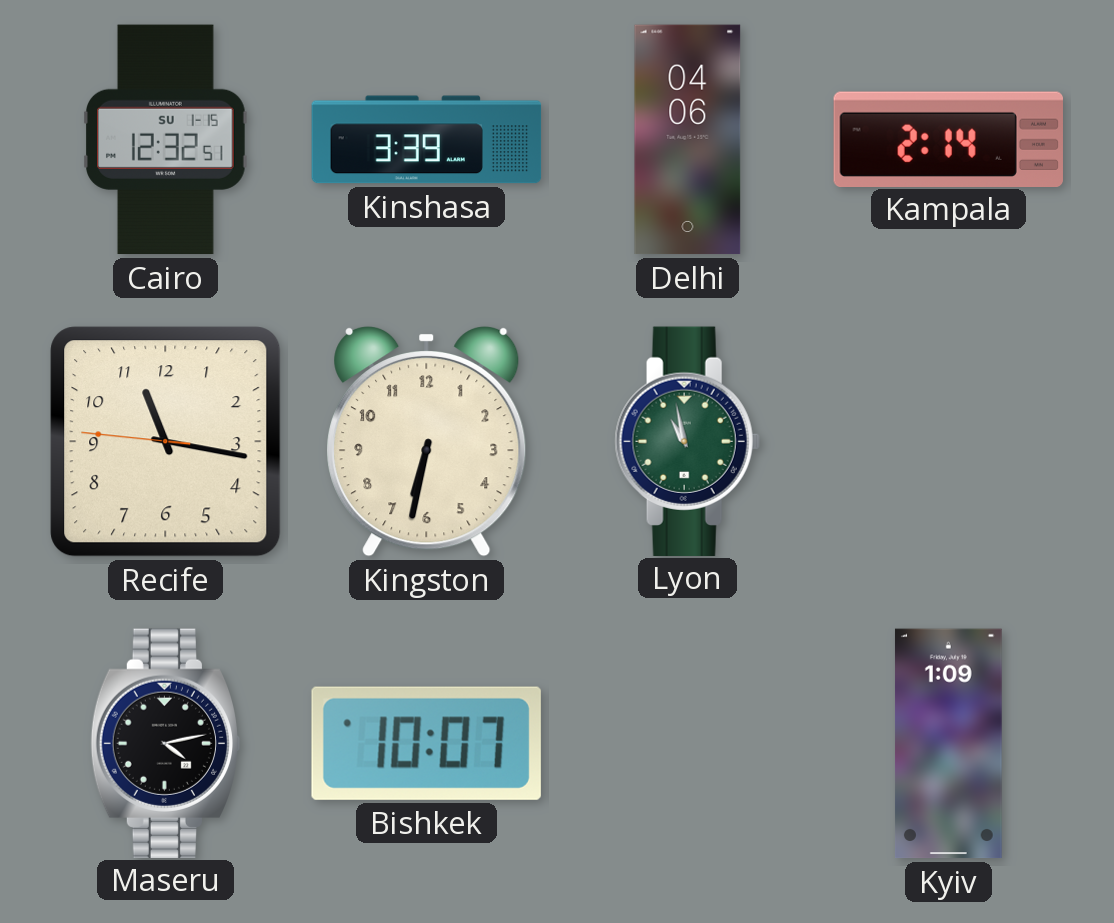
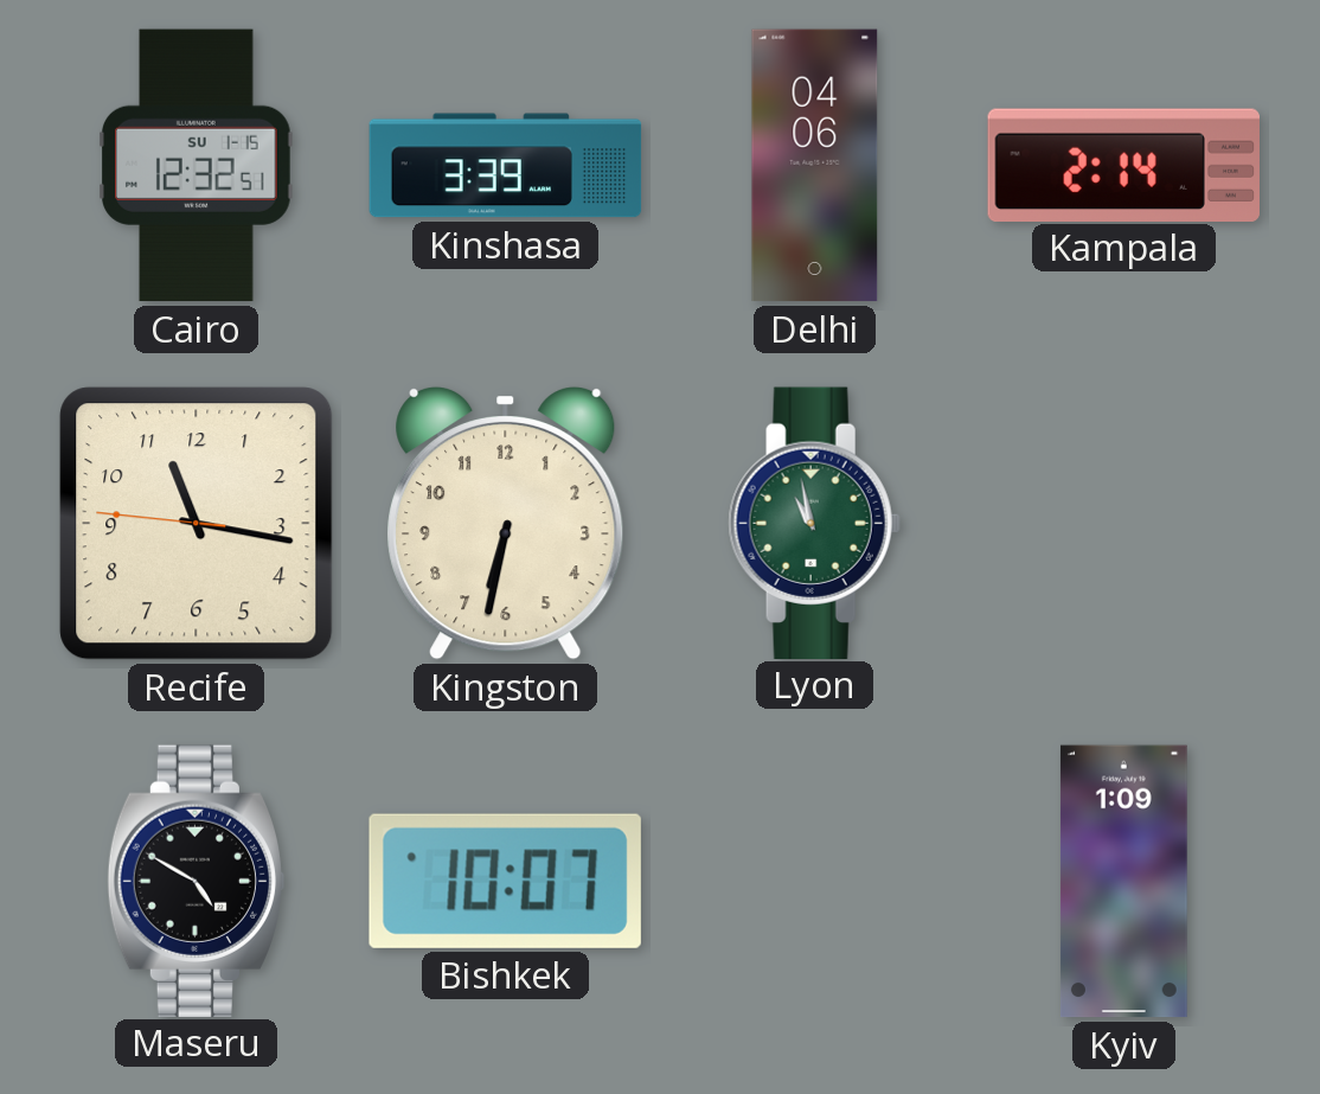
Maseru: 4:13 -> 4:50
